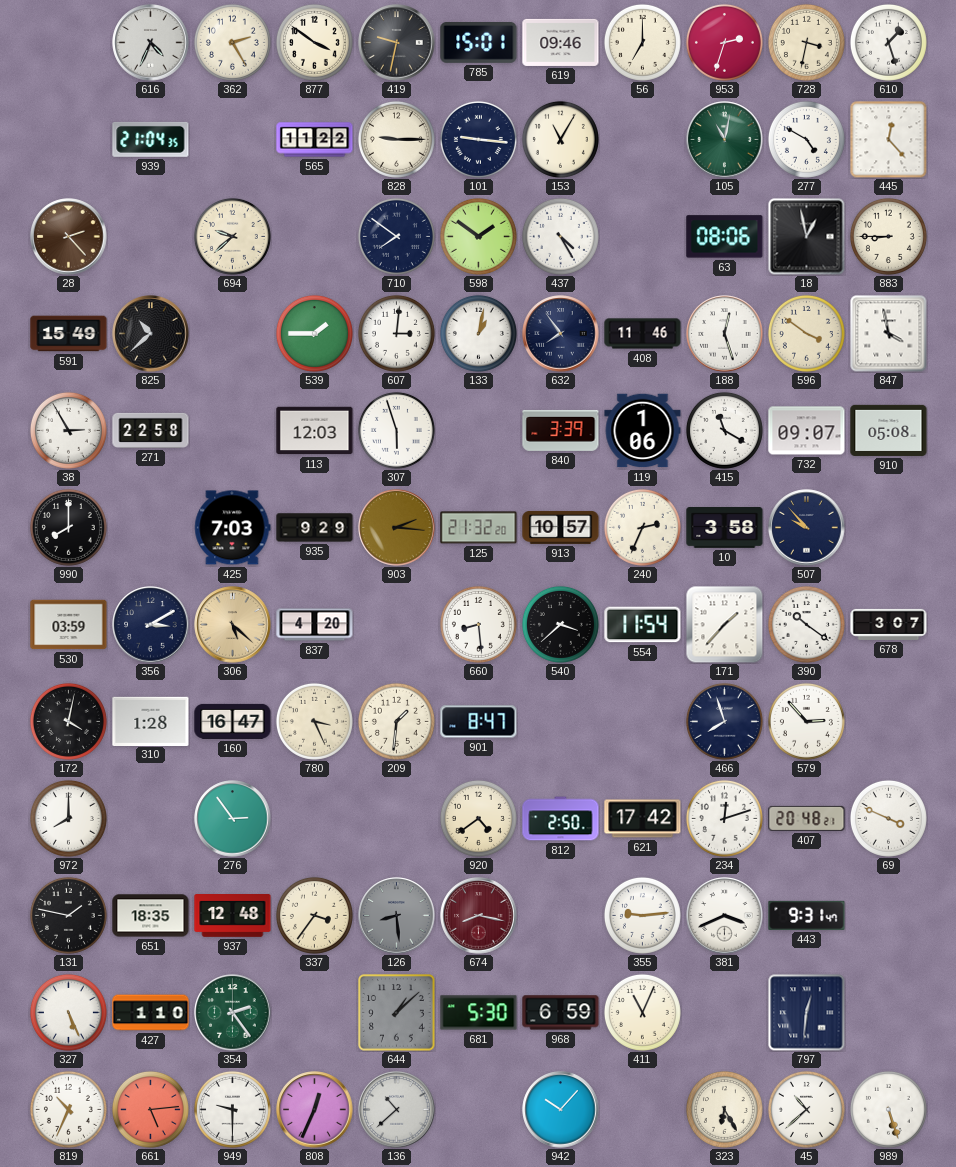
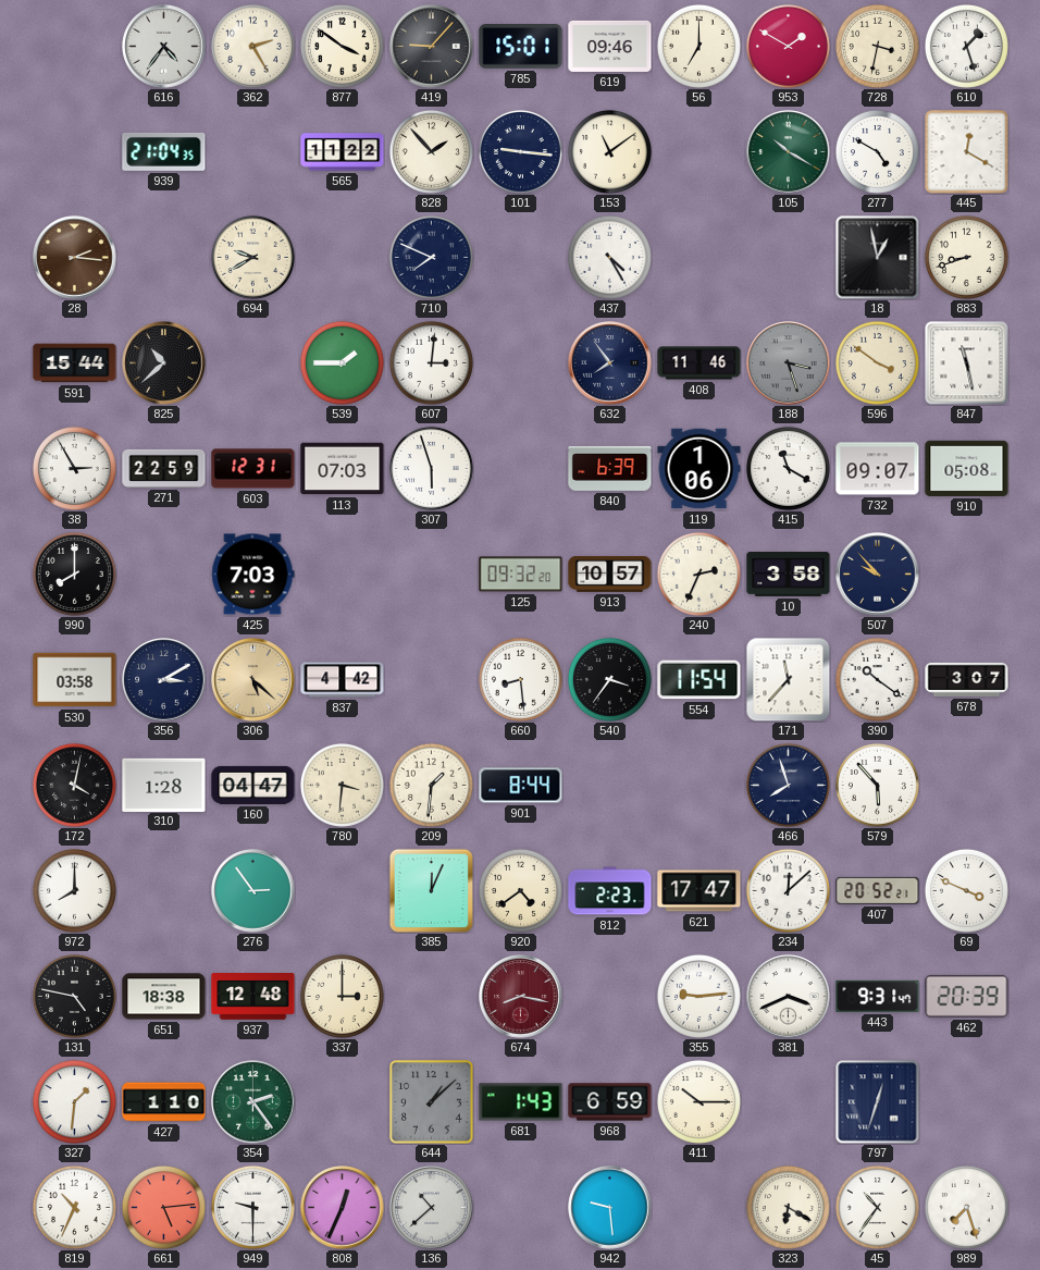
616: 4:34 -> 4:36
419: 9:32 -> 9:07
953: 2:33 -> 1:50
828: 9:15 -> 1:53
153: 11:05 -> 11:09
105: 11:02 -> 10:20
445: 12:23 -> 12:20
28: 2:23 -> 2:16
694: 9:38 -> 9:40
710: 7:51 -> 7:49
598: 1:51 -> none
63: 08:06 -> none
883: 8:45 -> 8:42
591: 15:49 -> 15:44
133: 1:02 -> none
188: 12:27 -> 3:27
188 dial: white -> grey
847: 3:58 -> 11:28
271: 22:58 -> 22:59
603: none -> 12:31
113: 12:03 -> 07:03
840: 3:39 -> 6:39
935: 9:29 -> none
903: 2:16 -> none
125: 21:32 -> 09:32
530: 03:59 -> 03:58
837: 4:20 -> 4:42
540: 3:38 -> 3:36
171: 1:37 -> 11:37
160: 16:47 -> 04:47
780: 3:26 -> 3:31
901: 8:47 -> 8:44
579: 2:53 -> 5:53
385: none -> 12:04
812: 2:50 -> 2:23
621: 17:42 -> 17:47
234: 12:12 -> 12:08
407: 20:48 -> 20:52
131: 1:47 -> 4:47
651: 18:35 -> 18:38
337: 3:36 -> 3:00
126: 8:29 -> none
462: none -> 20:39
327: 5:26 -> 1:31
681: 5:30 -> 1:43
411: 11:04 -> 10:15
797: 12:31 -> 12:33
942: 10:07 -> 9:29
323: 6:25 -> 6:20
45: 10:38 -> 10:36
989: 5:27 -> 7:27
